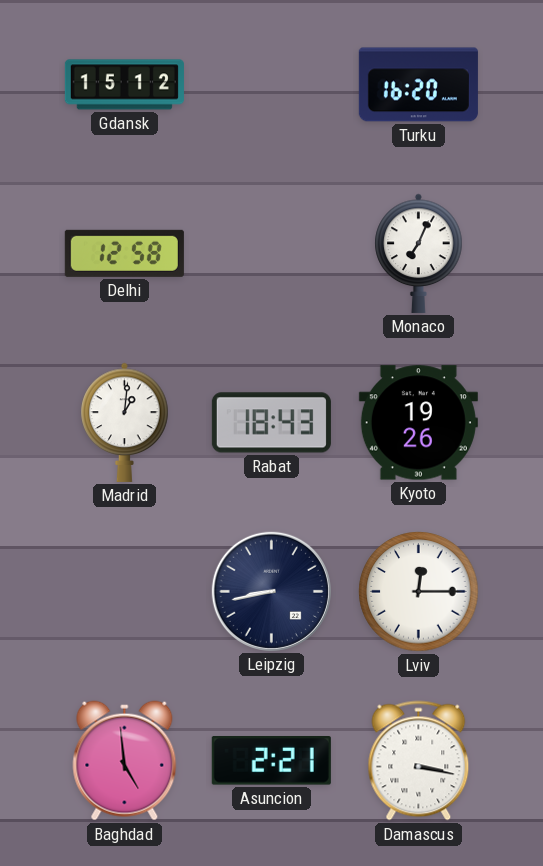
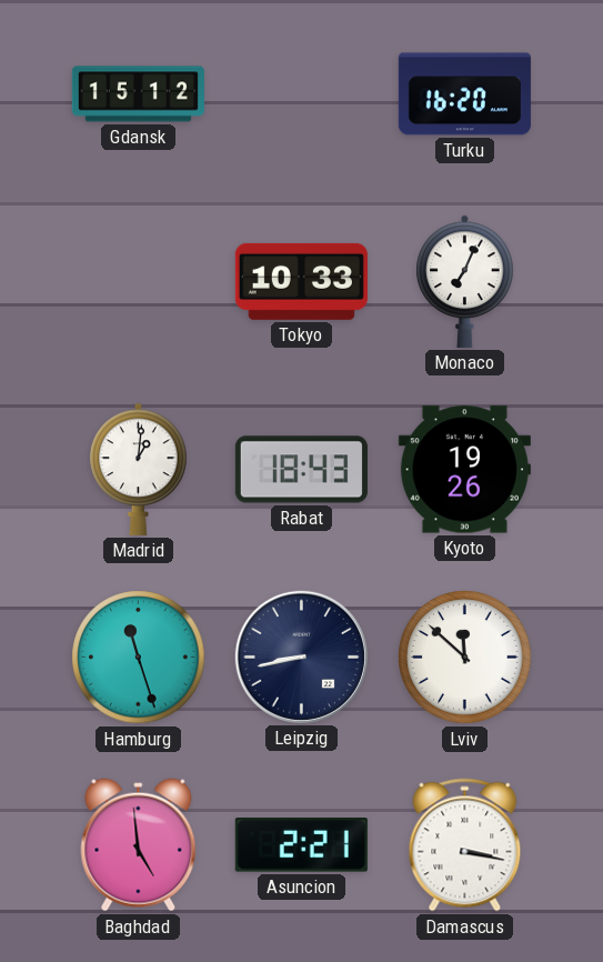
Delhi: 12:58 -> none
Tokyo: none -> 10:33
Hamburg: none -> 11:27
Lviv: 12:15 -> 11:52
